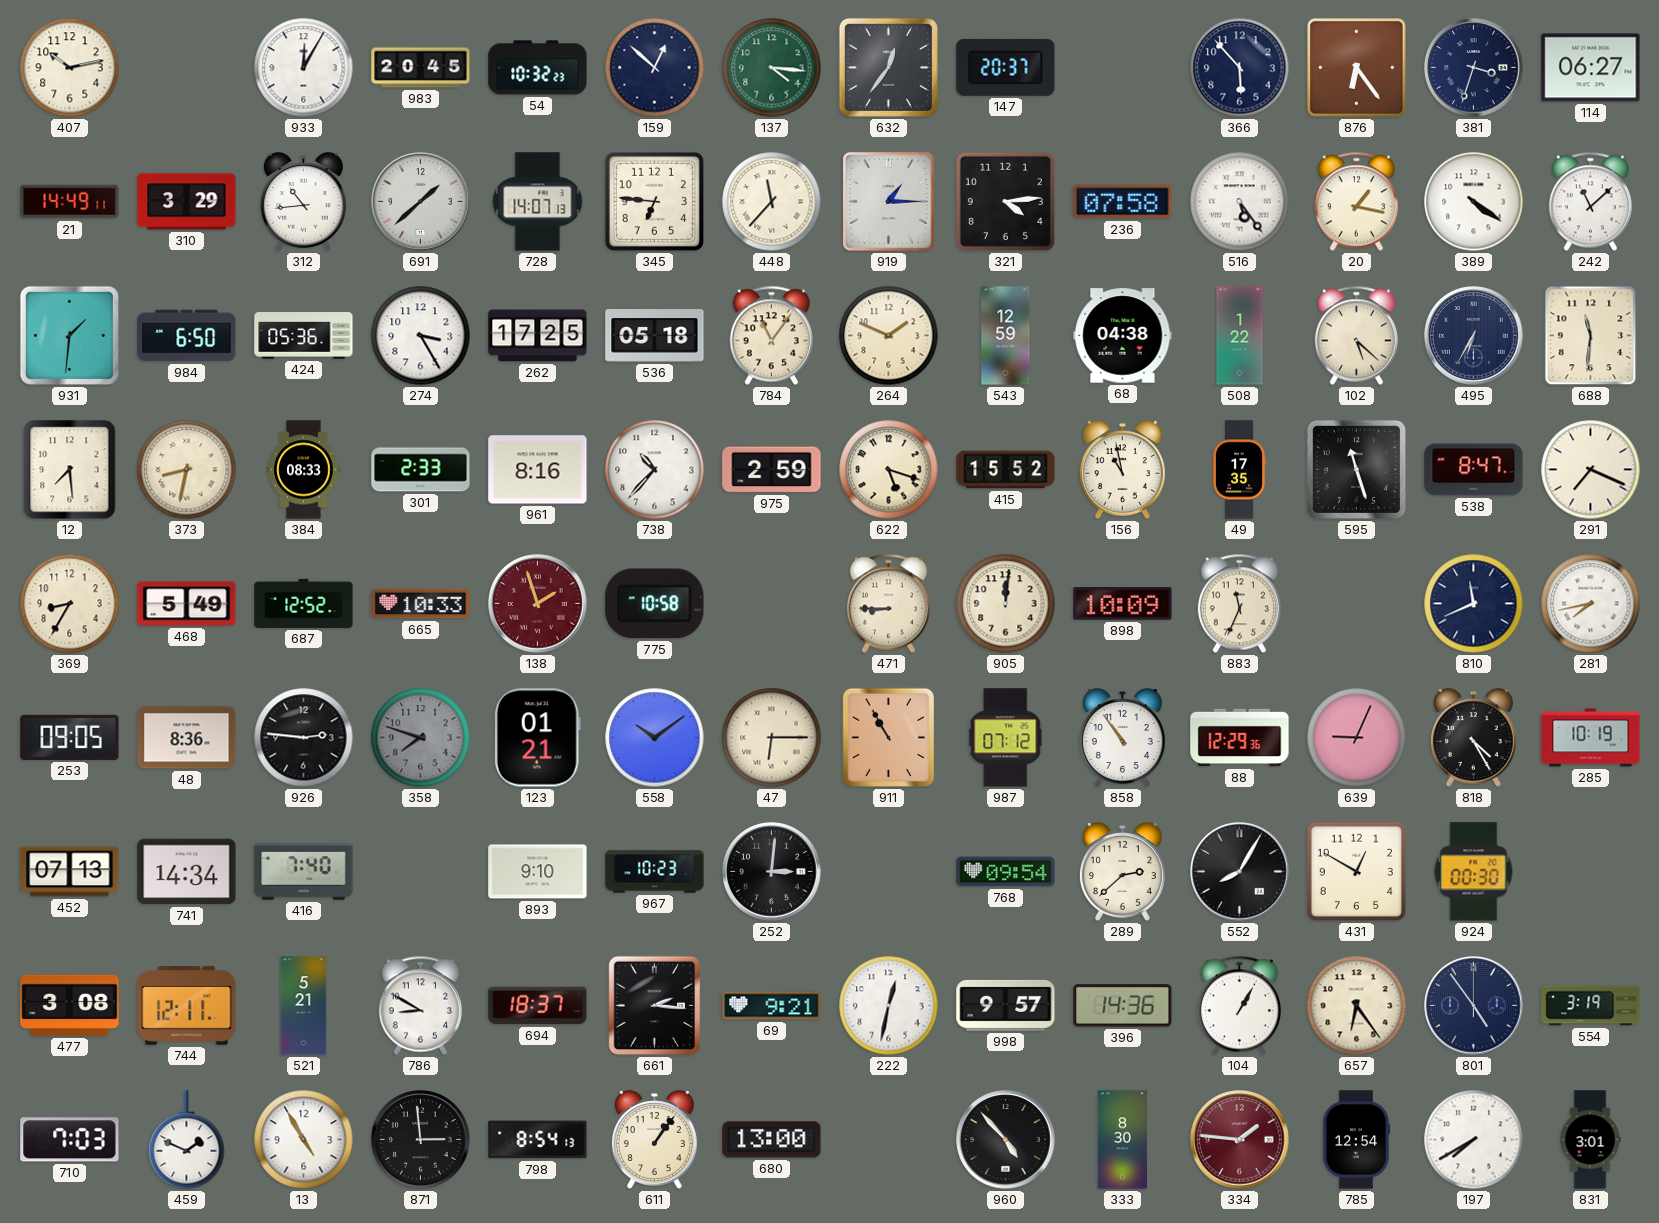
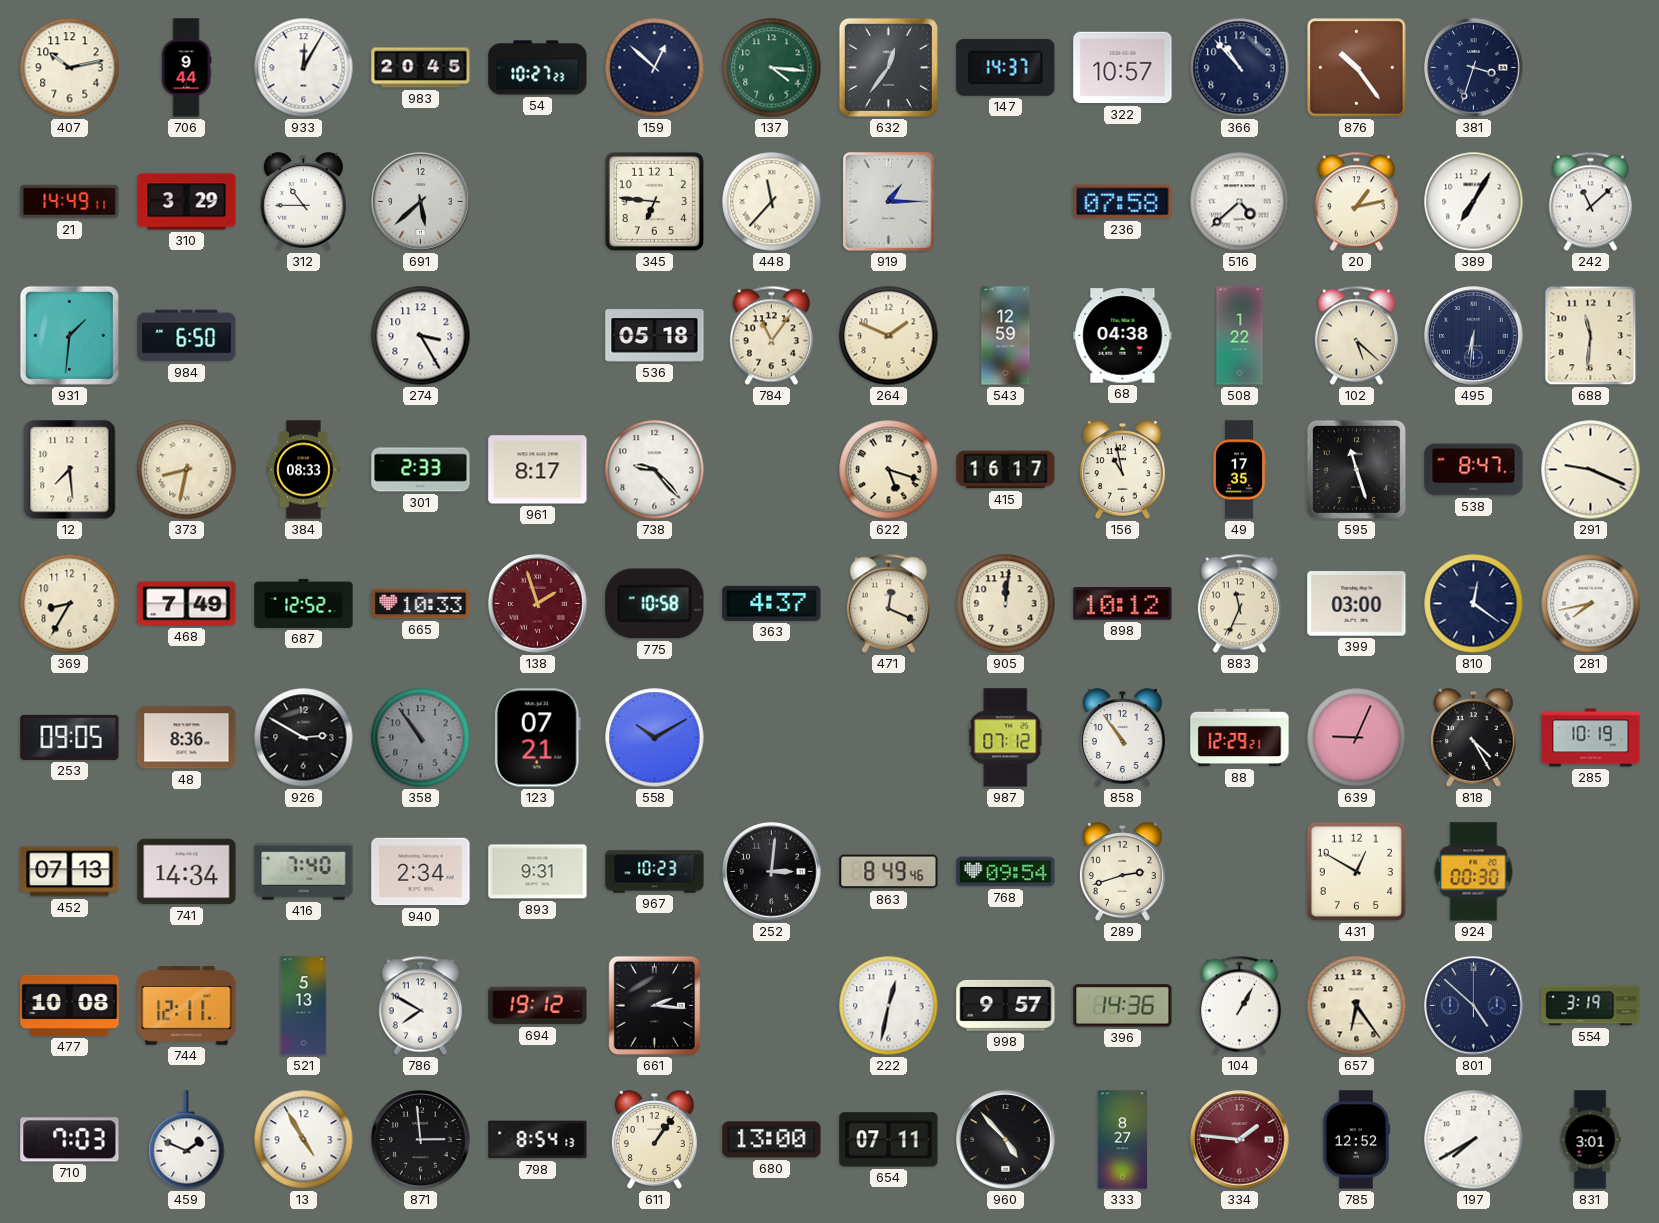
706: none -> 9:44
54: 10:32 -> 10:27
147: 20:37 -> 14:37
322: none -> 10:57
366: 5:53 -> 10:53
876: 6:24 -> 10:24
114: 06:27 -> none
312: 10:44 -> 10:45
691: 1:38 -> 5:38
728: 14:07 -> none
321: 4:14 -> none
516: 5:24 -> 4:38
20: 1:17 -> 1:13
389: 4:21 -> 7:05
424: 05:36 -> none
262: 17:25 -> none
495: 6:35 -> 6:31
961: 8:16 -> 8:17
738: 10:37 -> 9:23
975: 2:59 -> none
415: 15:52 -> 16:17
291: 7:19 -> 9:19
468: 5:49 -> 7:49
363: none -> 4:37
471: 8:45 -> 12:19
898: 10:09 -> 10:12
399: none -> 03:00
810: 11:41 -> 12:21
926: 2:46 -> 2:50
358: 7:48 -> 10:54
123: 01:21 -> 07:21
558: 10:09 -> 10:10
47: 6:15 -> none
911: 10:55 -> none
88: 12:29:36 -> 12:29:21
940: none -> 2:34
893: 9:10 -> 9:31
863: none -> 8:49
289: 2:38 -> 2:42
552: 8:05 -> none
477: 3:08 -> 10:08
521: 5:21 -> 5:13
786: 8:50 -> 7:50
694: 18:37 -> 19:12
69: 9:21 -> none
801: 4:54 -> 4:52
654: none -> 07:11
333: 8:30 -> 8:27
785: 12:54 -> 12:52
